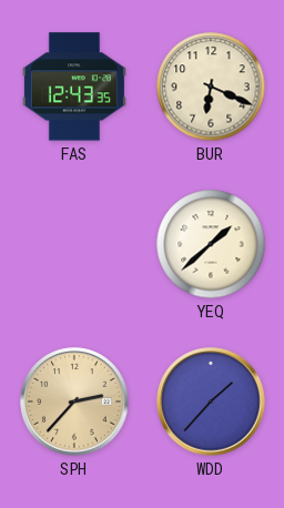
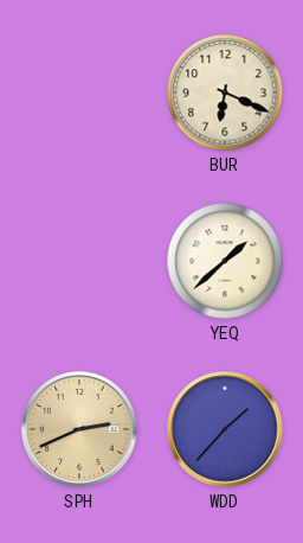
FAS: 12:43 -> none
SPH: 2:37 -> 2:41
